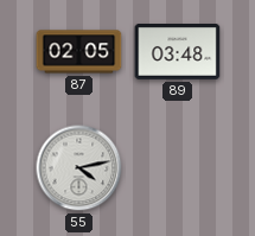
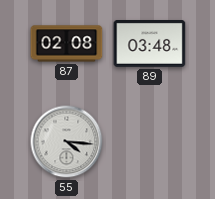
87: 02:05 -> 02:08
55: 4:13 -> 4:16
